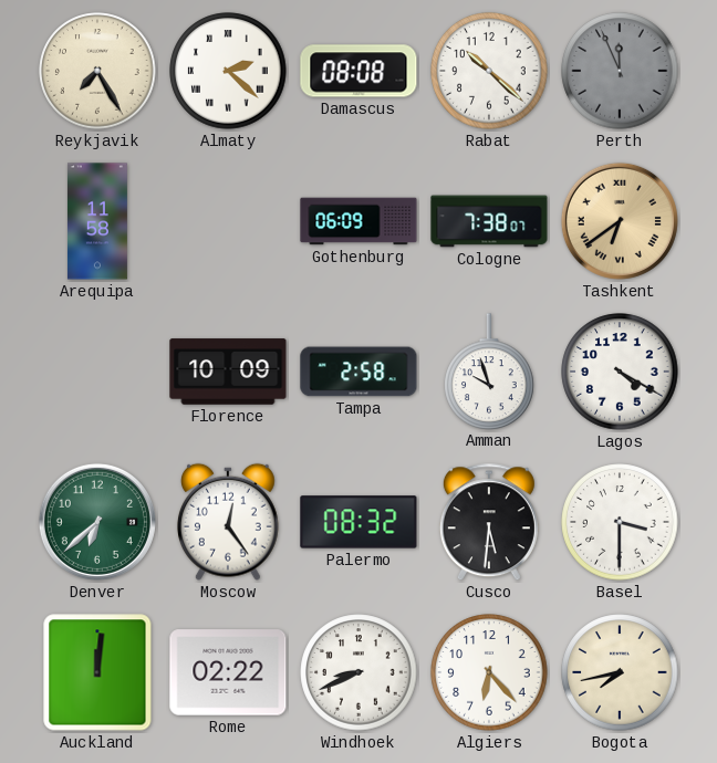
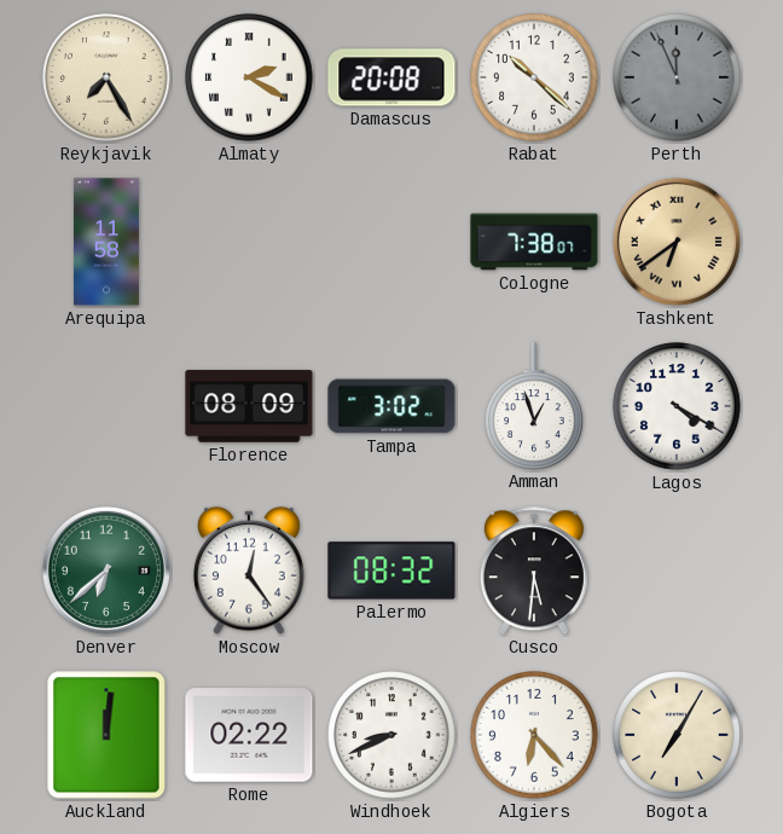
Almaty: 2:22 -> 2:20
Damascus: 08:08 -> 20:08
Gothenburg: 06:09 -> none
Florence: 10:09 -> 08:09
Tampa: 2:58 -> 3:02
Amman: 9:57 -> 12:57
Basel: 3:30 -> none
Bogota: 7:43 -> 7:05
